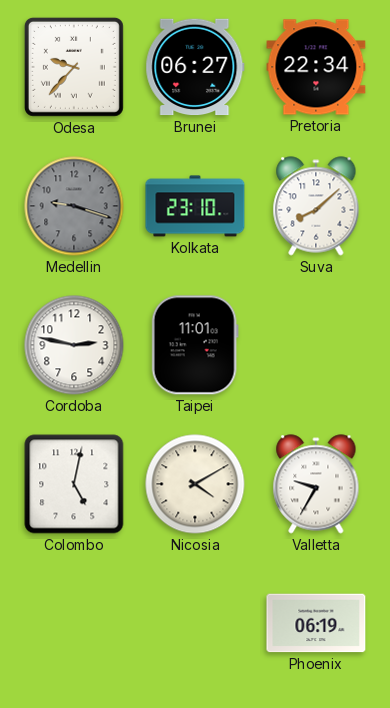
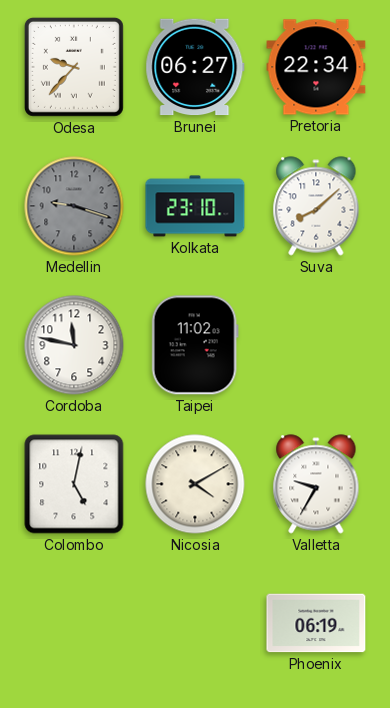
Cordoba: 2:47 -> 11:47
Taipei: 11:01 -> 11:02
